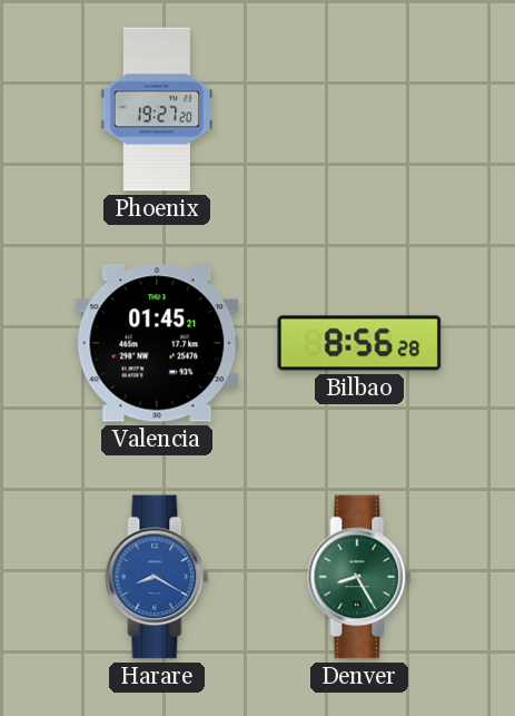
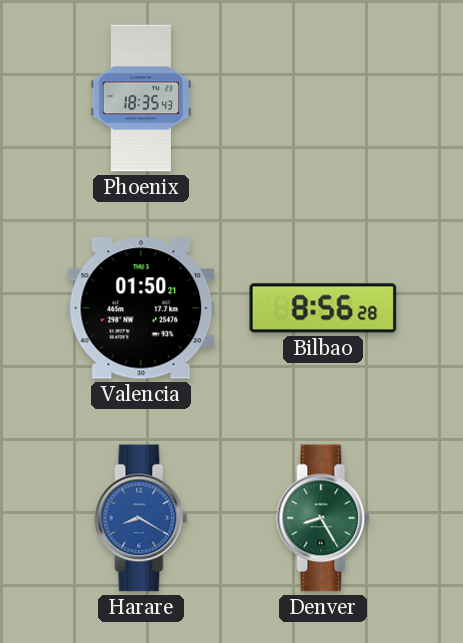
Phoenix: 19:27 -> 18:35
Valencia: 01:45 -> 01:50
